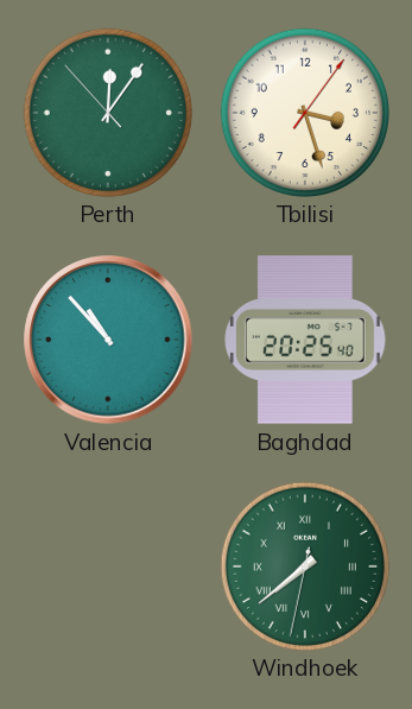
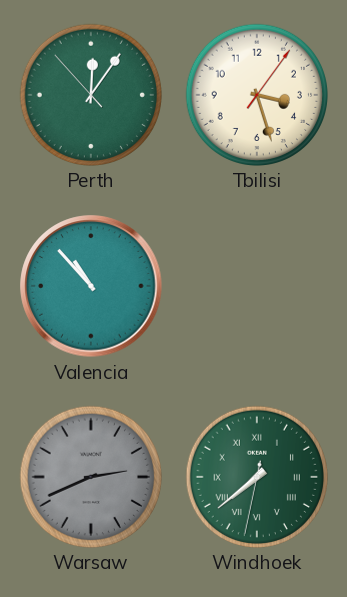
Baghdad: 20:25 -> none
Warsaw: none -> 2:41
